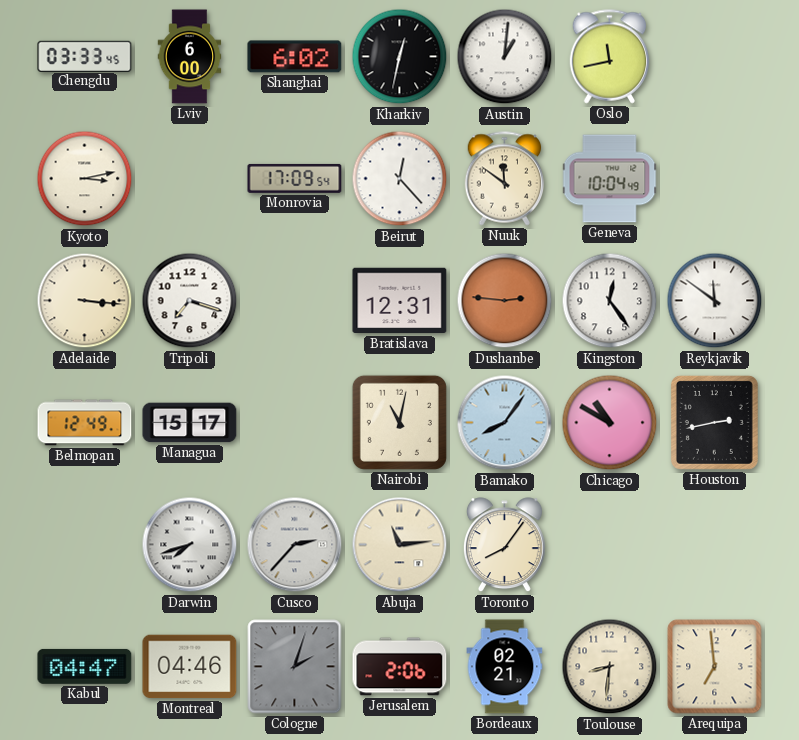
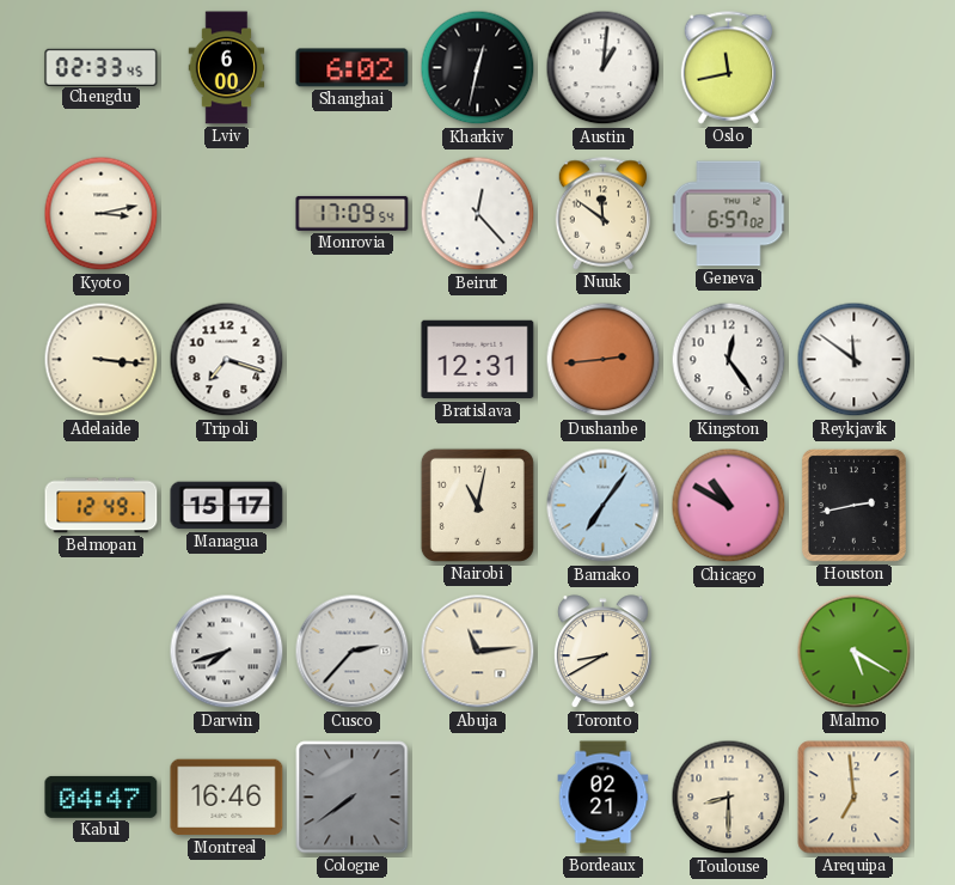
Chengdu: 03:33 -> 02:33
Geneva: 10:04 -> 6:57
Dushanbe: 2:46 -> 2:44
Bamako: 8:06 -> 7:06
Toronto: 8:06 -> 8:40
Malmo: none -> 5:20
Montreal: 04:46 -> 16:46
Cologne: 2:03 -> 7:39
Jerusalem: 2:06 -> none
Toulouse: 8:31 -> 8:30
